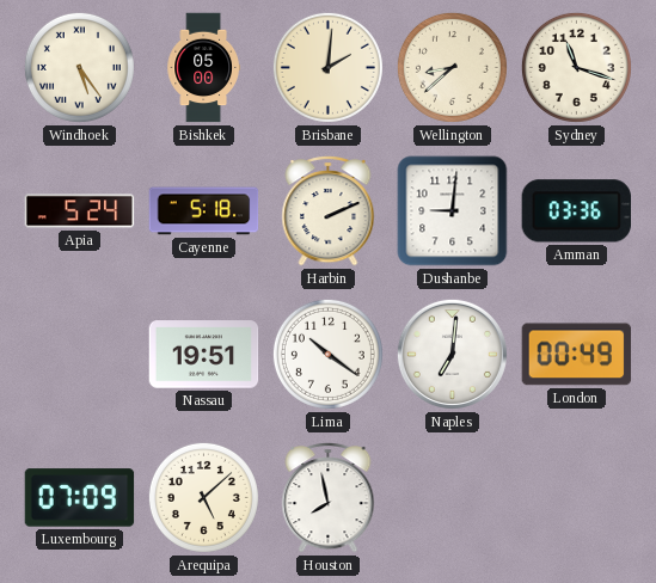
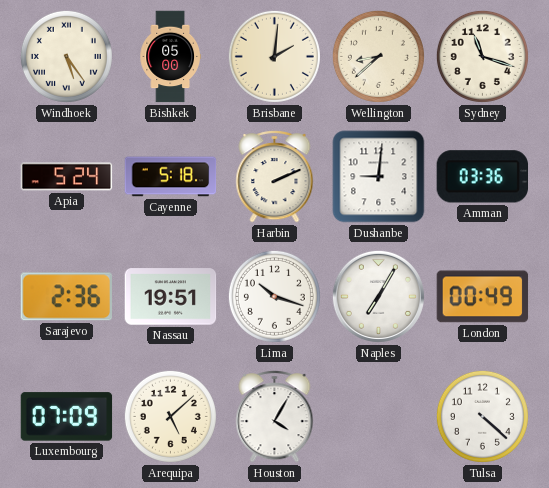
Sarajevo: none -> 2:36
Lima: 10:21 -> 10:18
Naples: 7:01 -> 7:05
Houston: 7:58 -> 4:05
Tulsa: none -> 4:22
